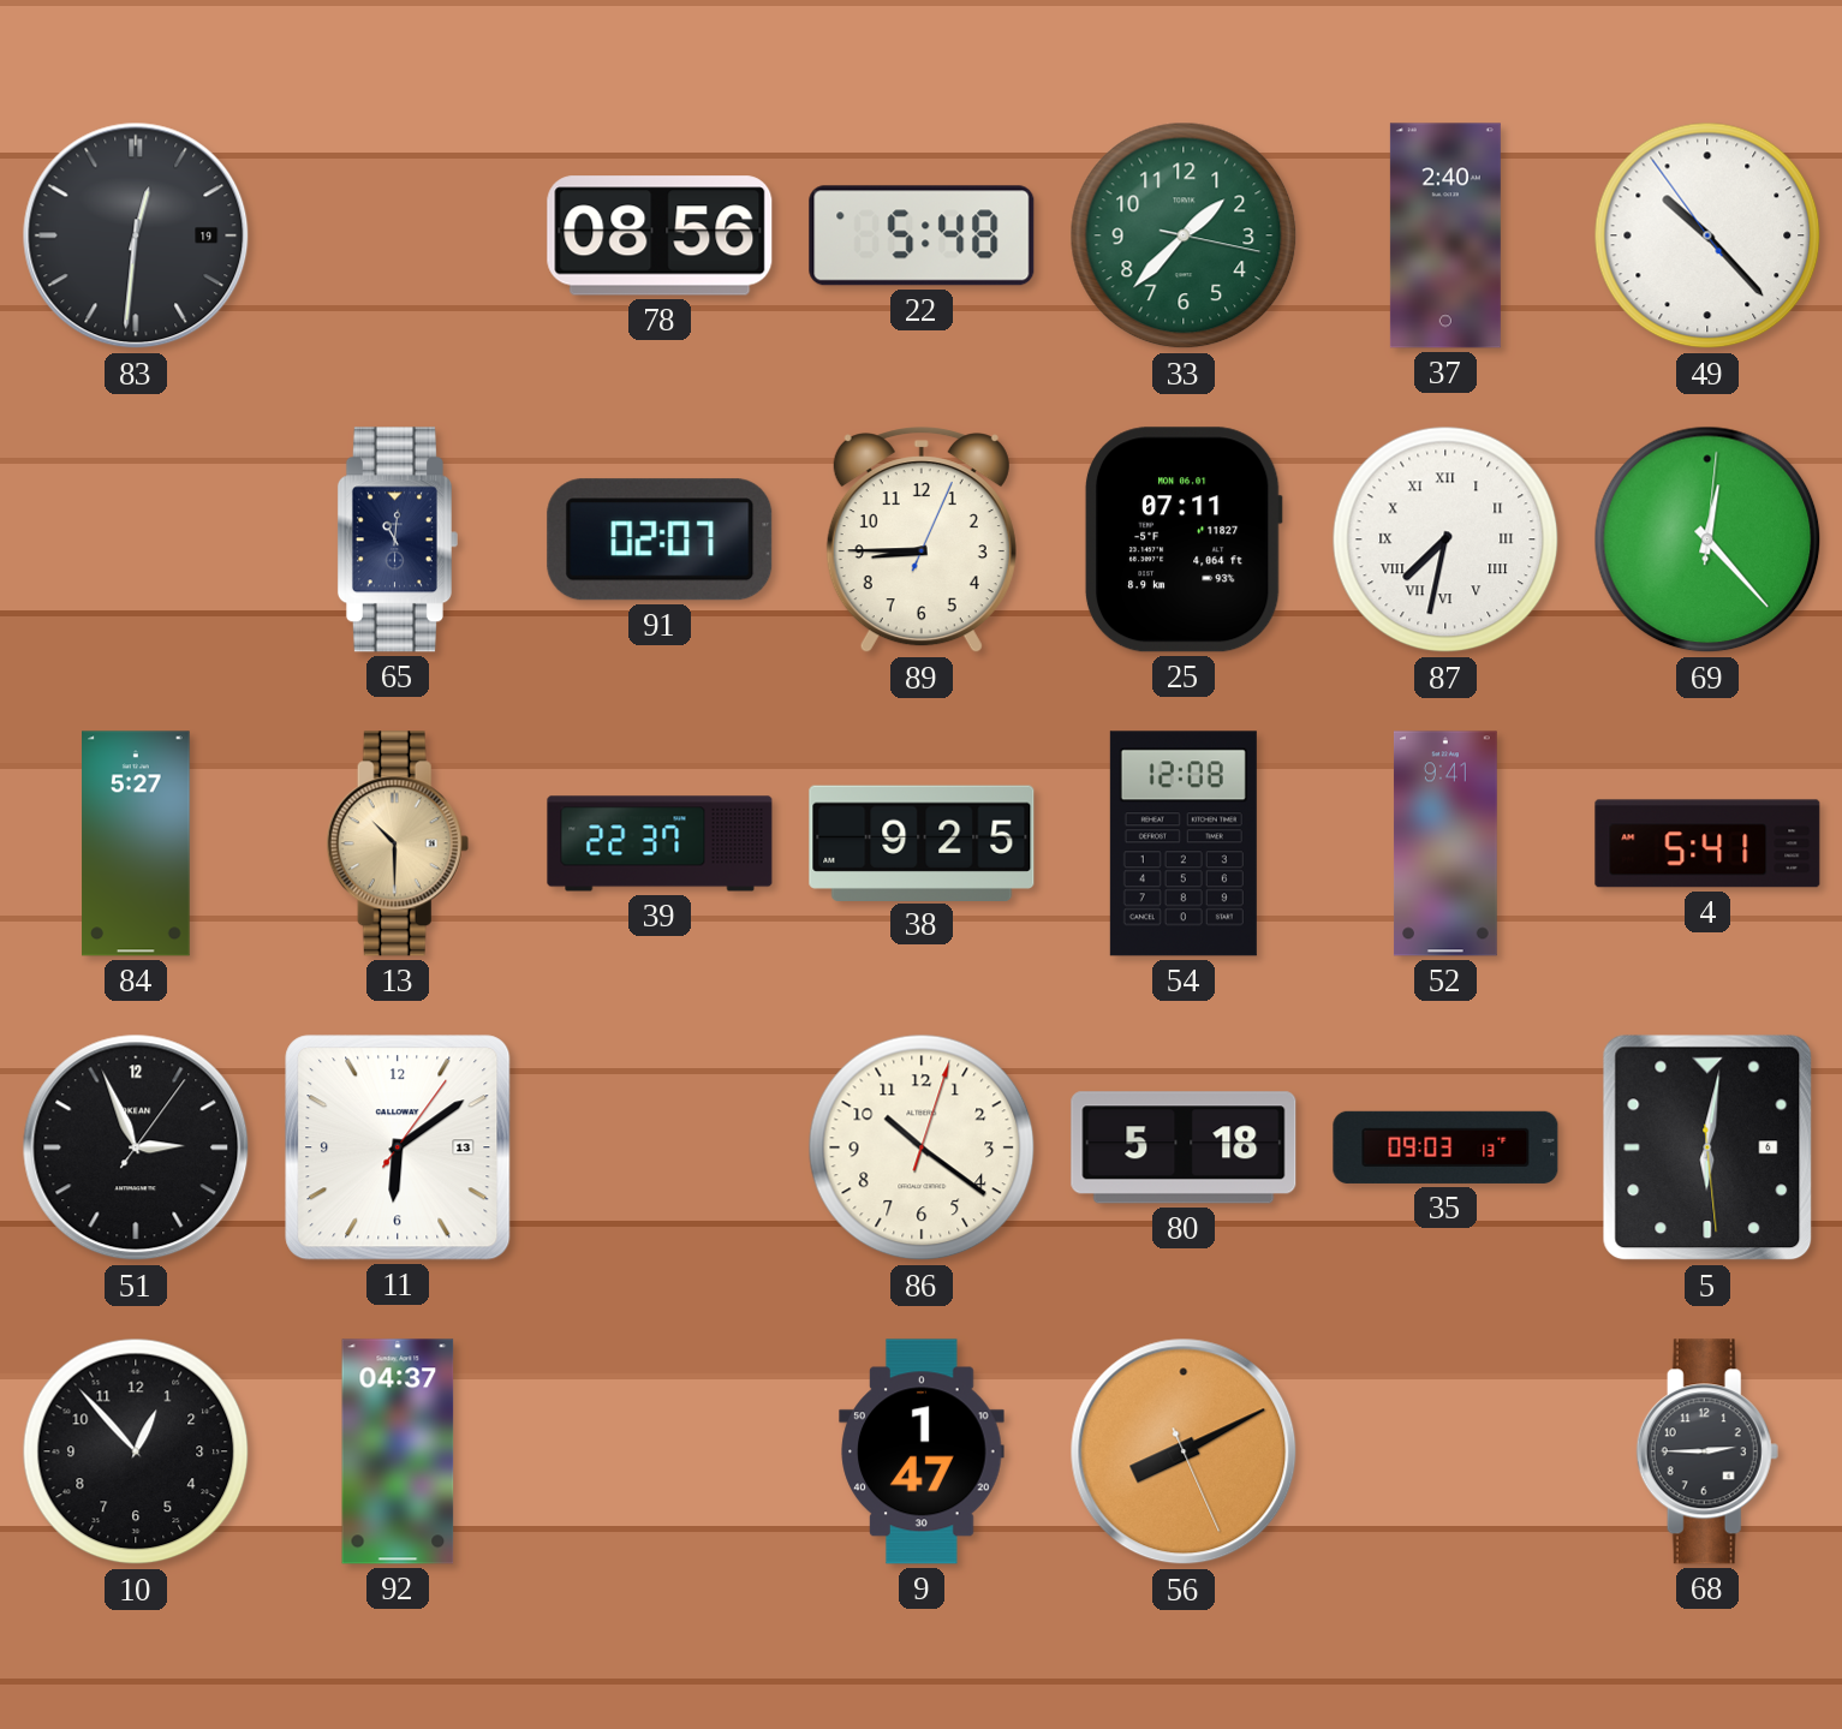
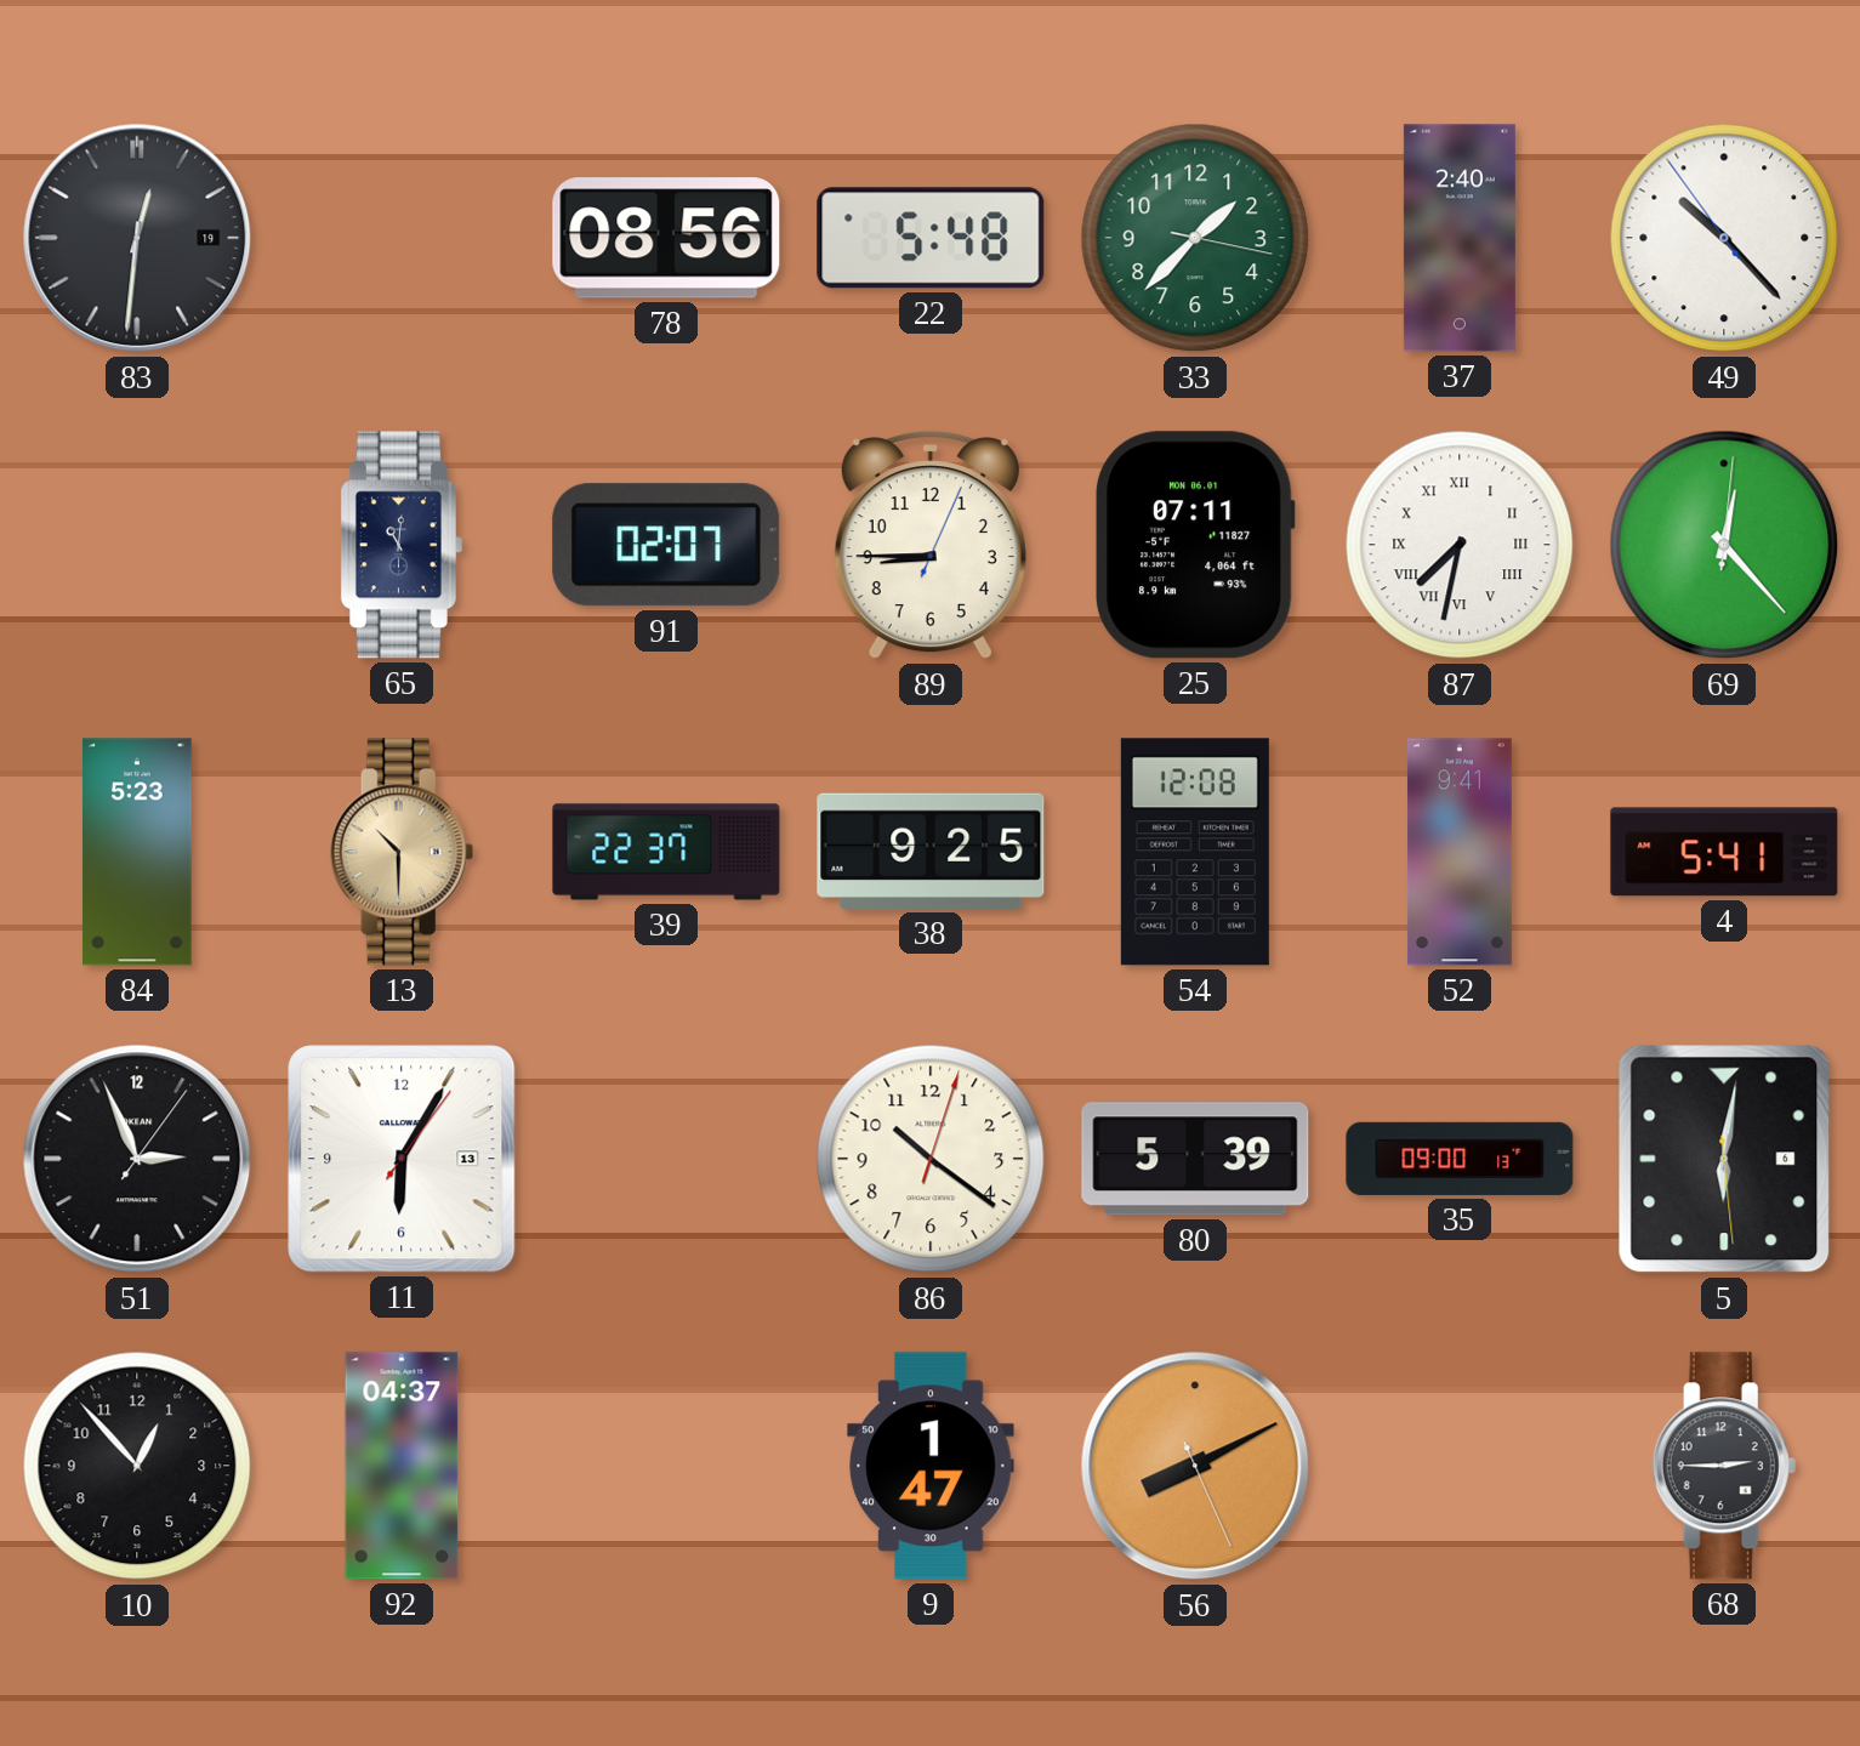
84: 5:27 -> 5:23
11: 6:09 -> 6:05
80: 5:18 -> 5:39
35: 09:03 -> 09:00
